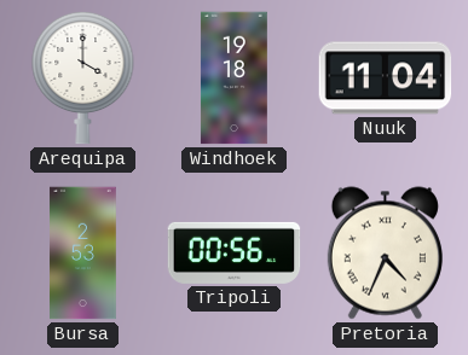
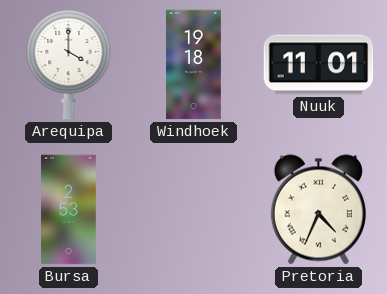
Nuuk: 11:04 -> 11:01
Tripoli: 00:56 -> none
